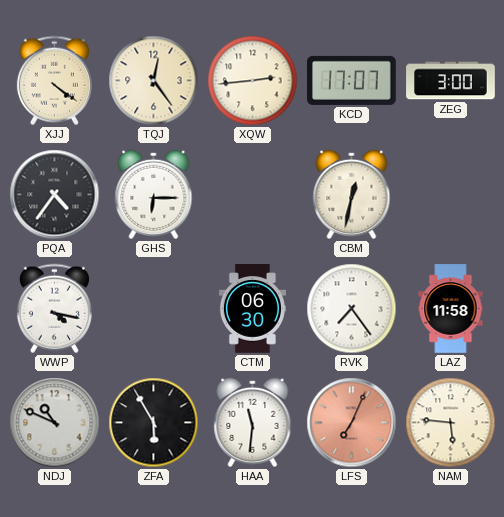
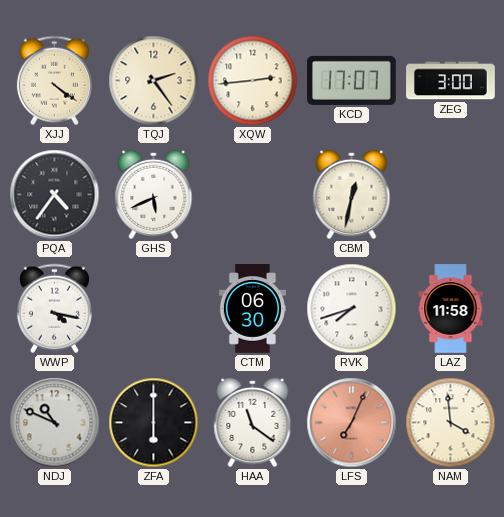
TQJ: 12:24 -> 2:24
GHS: 6:15 -> 5:41
RVK: 7:24 -> 7:42
ZFA: 5:55 -> 6:00
HAA: 11:31 -> 11:21
NAM: 5:46 -> 3:59
